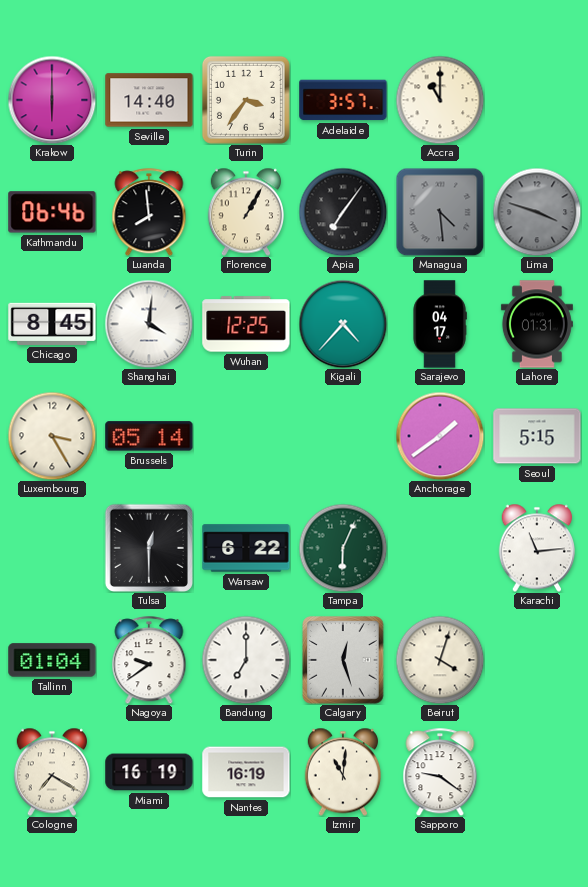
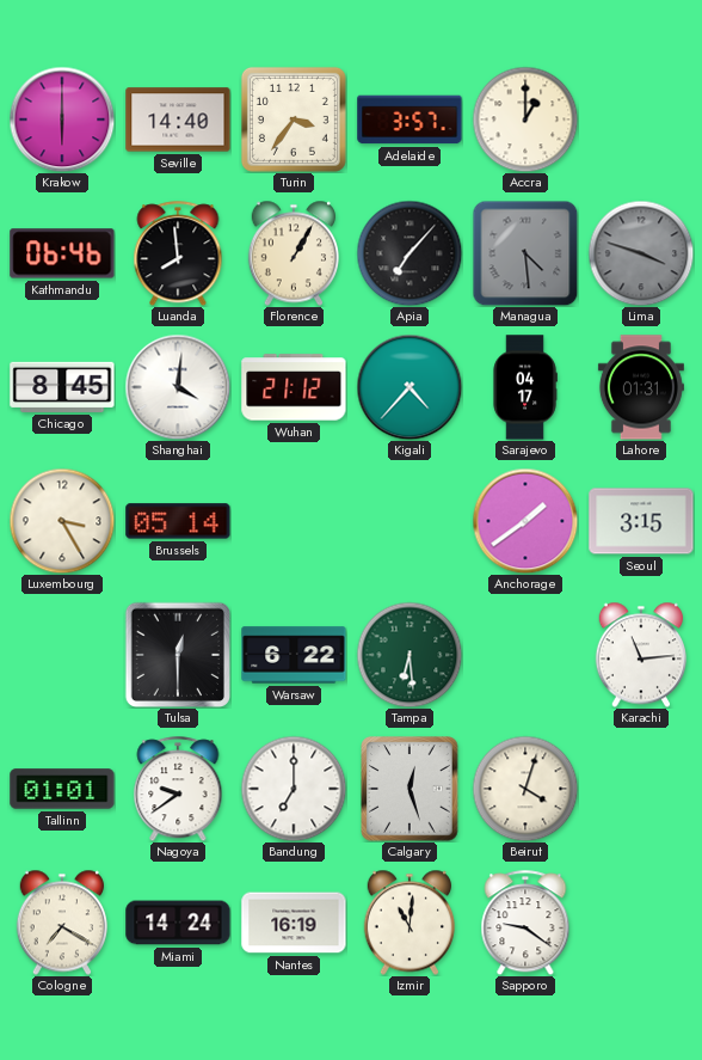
Accra: 11:00 -> 1:00
Apia: 7:06 -> 7:07
Wuhan: 12:25 -> 21:12
Seoul: 5:15 -> 3:15
Tampa: 6:04 -> 6:29
Tallinn: 01:04 -> 01:01
Miami: 16:19 -> 14:24
